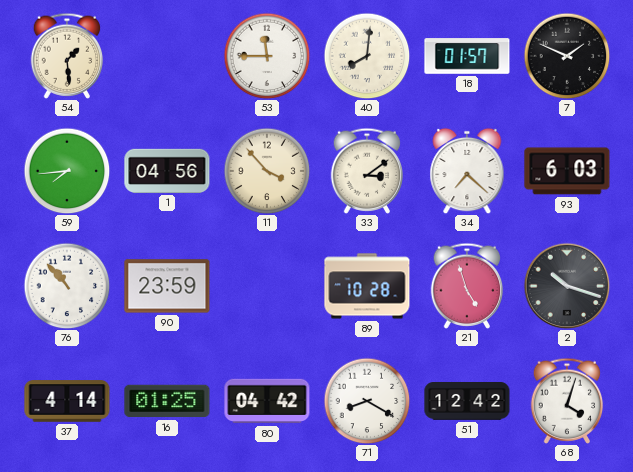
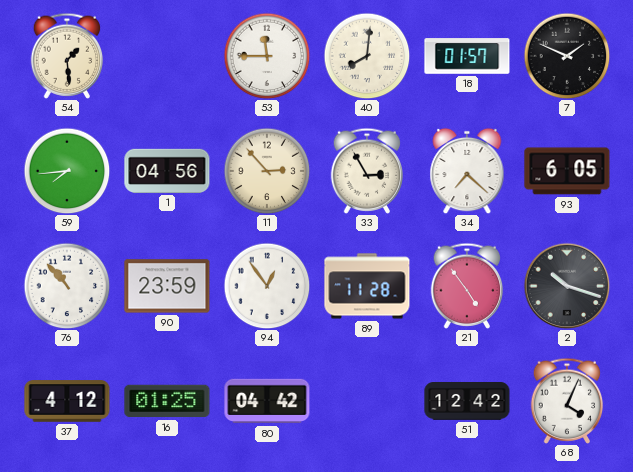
11: 3:53 -> 2:53
33: 3:09 -> 2:55
93: 6:03 -> 6:05
94: none -> 12:54
89: 10:28 -> 11:28
21: 4:57 -> 4:54
37: 4:14 -> 4:12
71: 8:20 -> none
68: 4:03 -> 4:04
